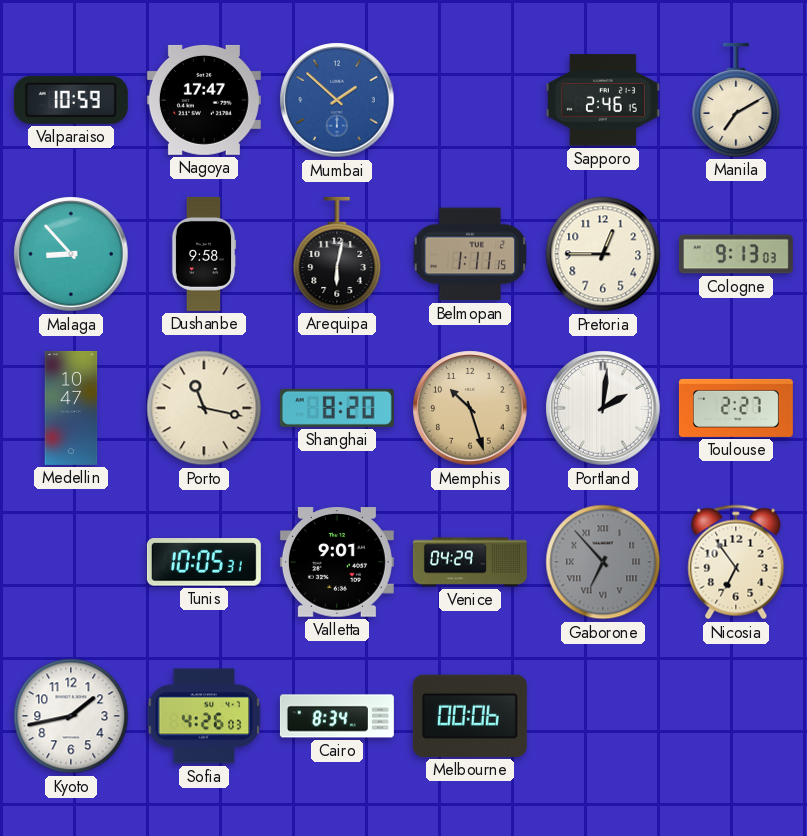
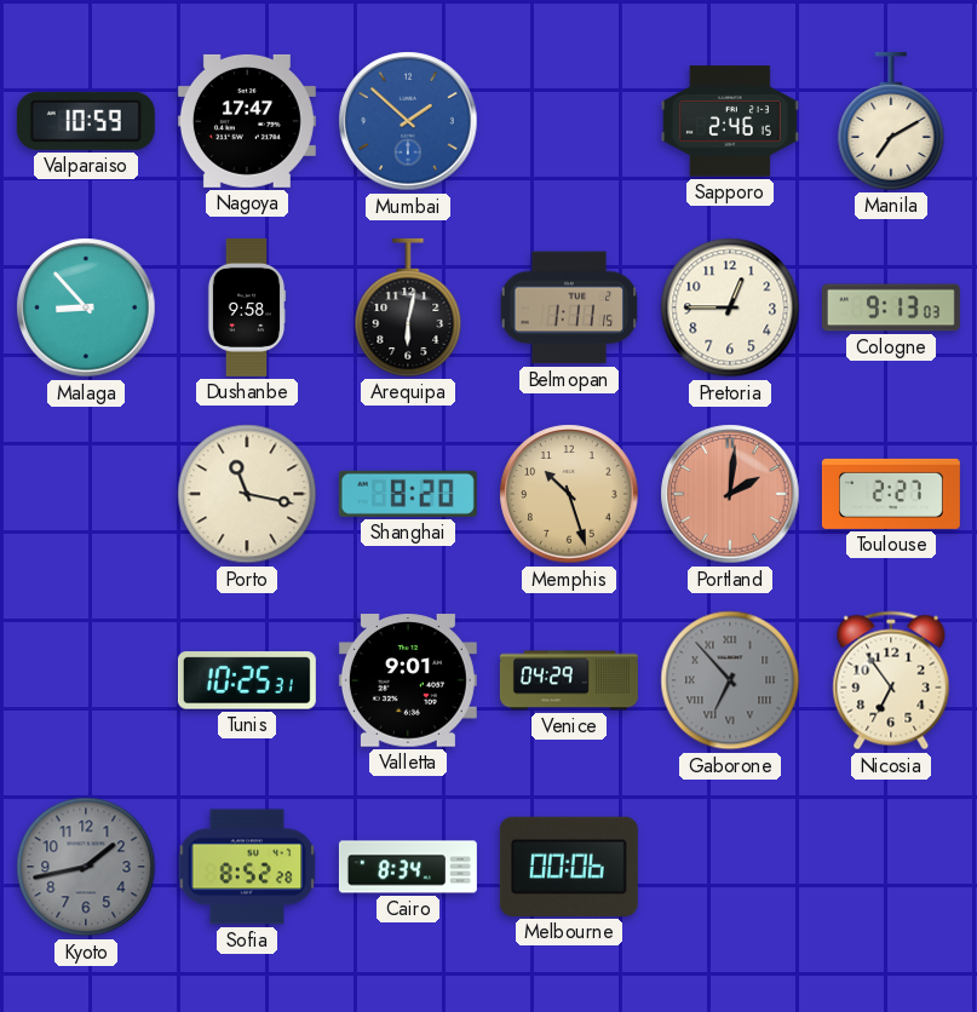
Medellin: 10:47 -> none
Portland dial: white -> salmon
Tunis: 10:05 -> 10:25
Kyoto dial: white -> grey
Sofia: 4:26 -> 8:52
